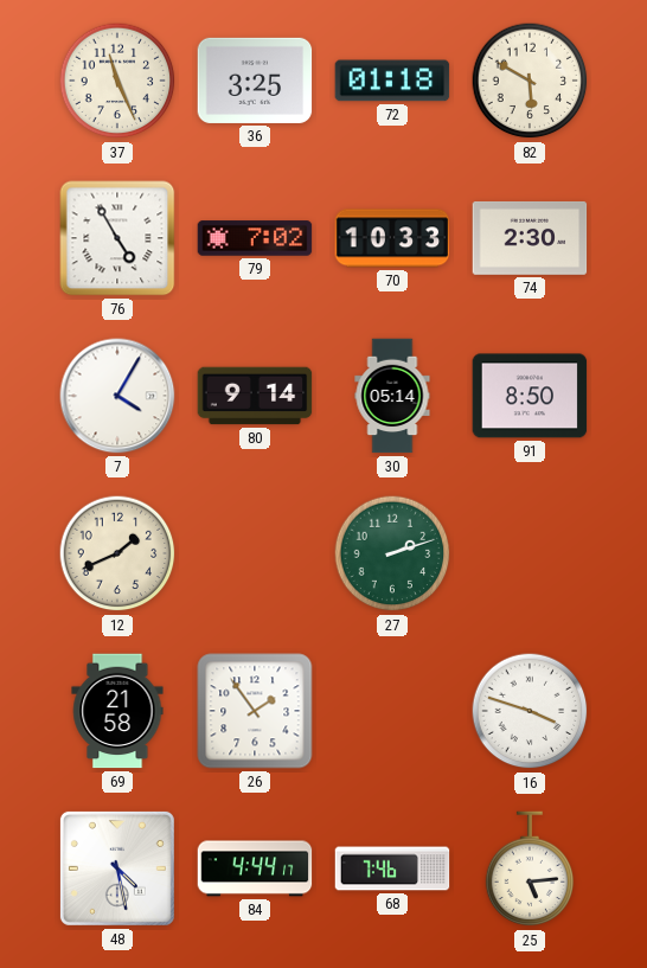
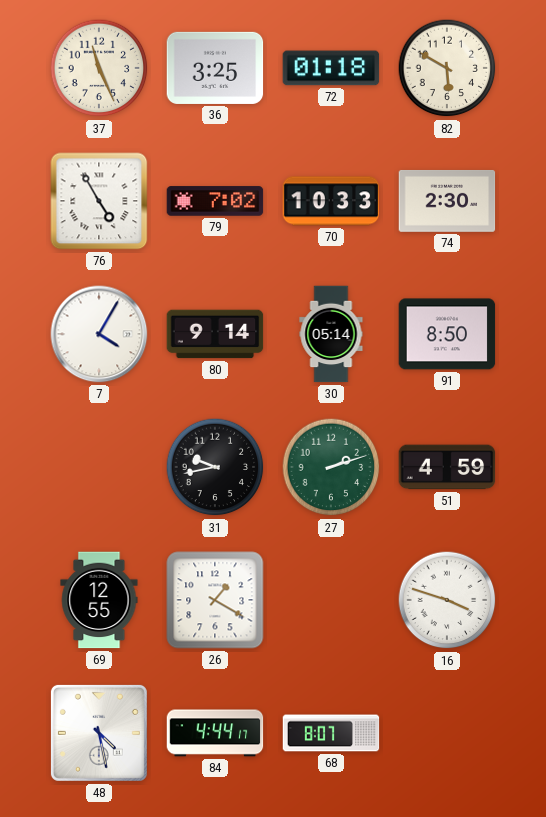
12: 1:41 -> none
31: none -> 9:43
51: none -> 4:59
69: 21:58 -> 12:55
26: 1:54 -> 1:20
68: 7:46 -> 8:07
25: 5:14 -> none
